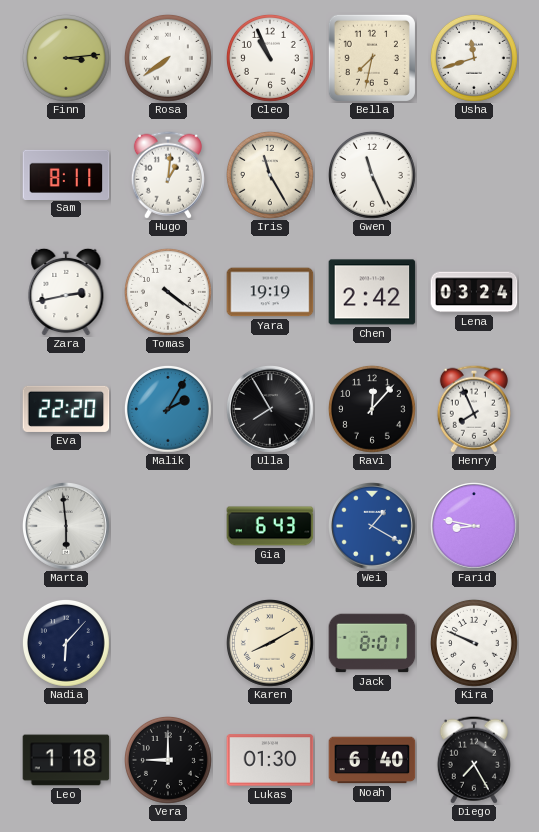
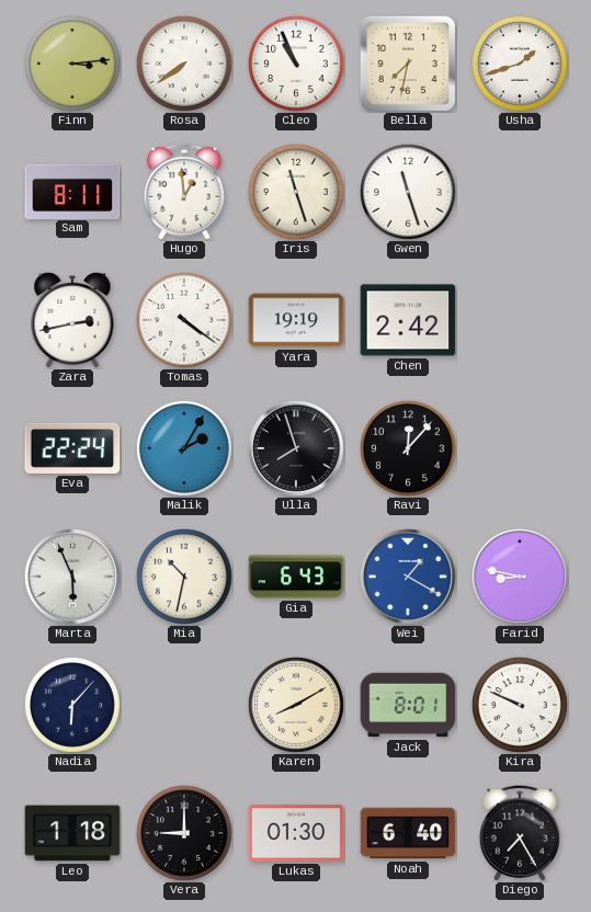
Usha: 11:42 -> 1:42
Hugo: 1:01 -> 12:59
Iris: 11:25 -> 11:27
Gwen: 11:26 -> 11:27
Lena: 03:24 -> none
Eva: 22:20 -> 22:24
Ulla: 7:55 -> 7:57
Henry: 7:56 -> none
Marta: 5:59 -> 5:56
Mia: none -> 10:32
